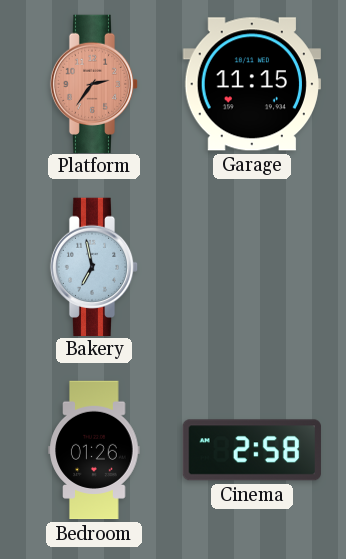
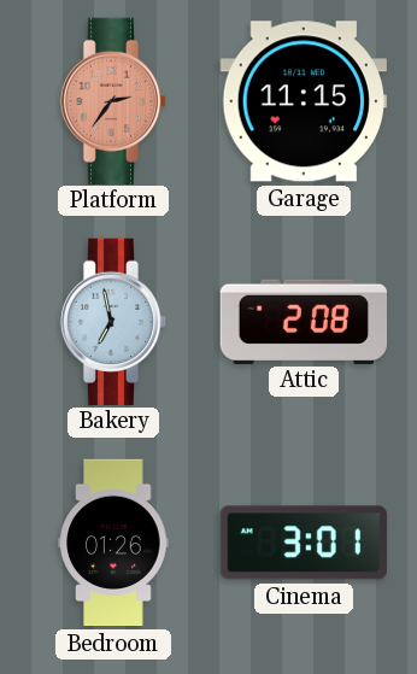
Attic: none -> 2:08
Cinema: 2:58 -> 3:01
